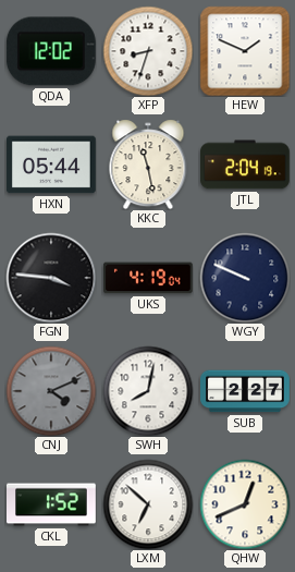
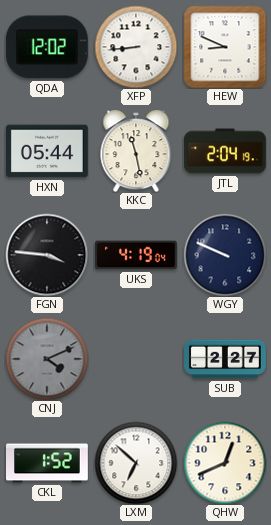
XFP: 8:33 -> 8:44
HEW: 1:49 -> 8:49
SWH: 8:02 -> none
